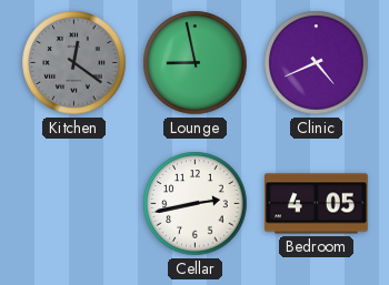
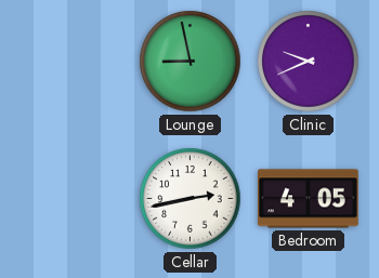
Kitchen: 12:21 -> none
Clinic: 4:41 -> 9:41
